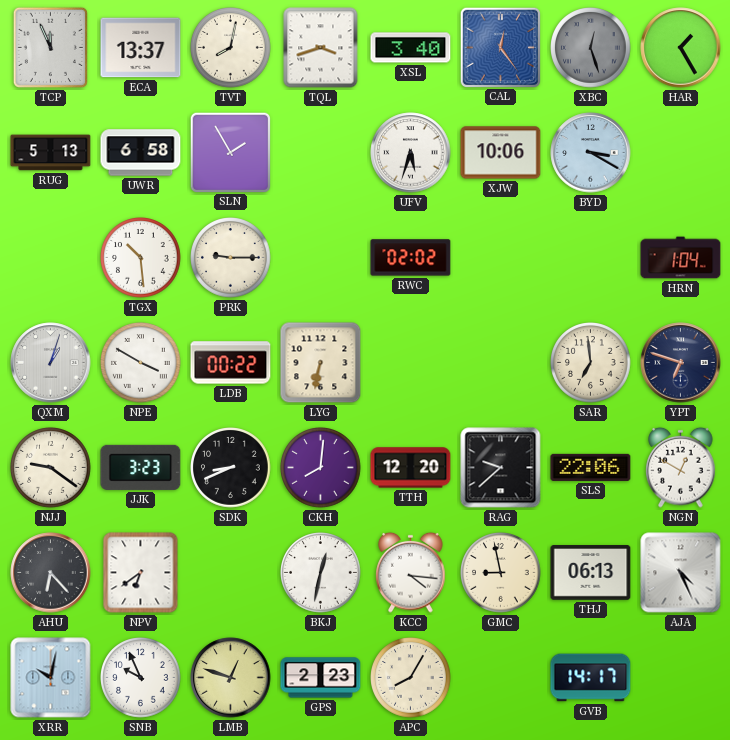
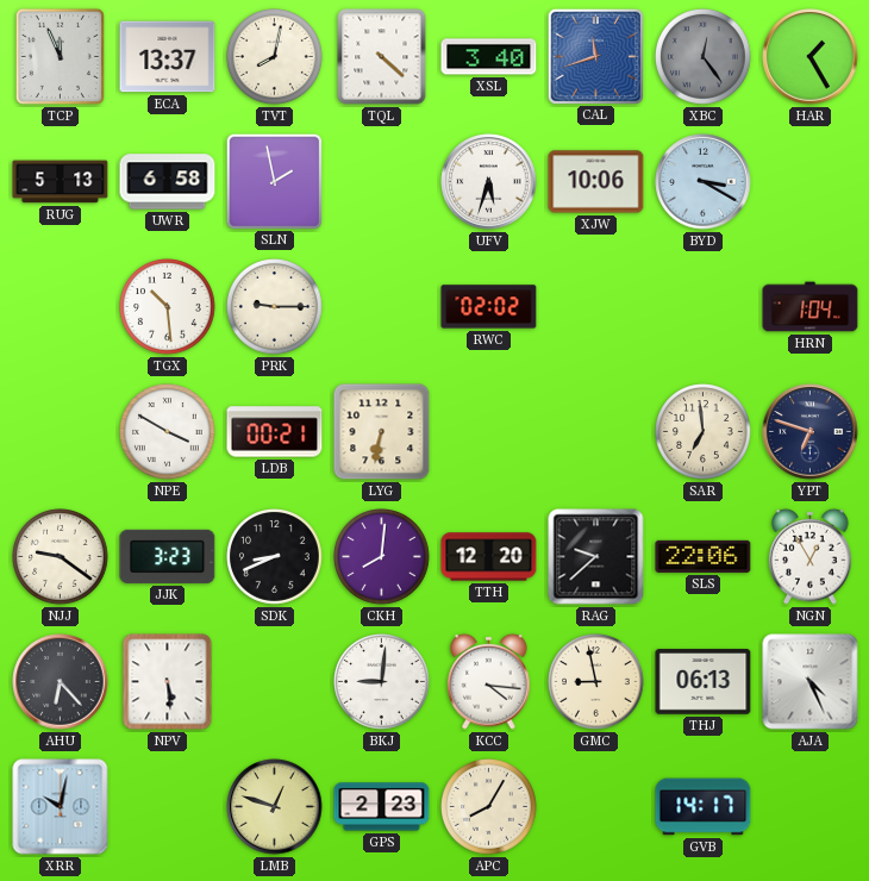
TQL: 3:42 -> 4:22
CAL: 12:24 -> 11:42
XBC: 12:27 -> 12:24
SLN: 1:55 -> 1:58
QXM: 1:03 -> none
LDB: 00:22 -> 00:21
NGN: 12:50 -> 12:55
NPV: 6:39 -> 5:29
BKJ: 12:32 -> 9:01
SNB: 9:56 -> none
